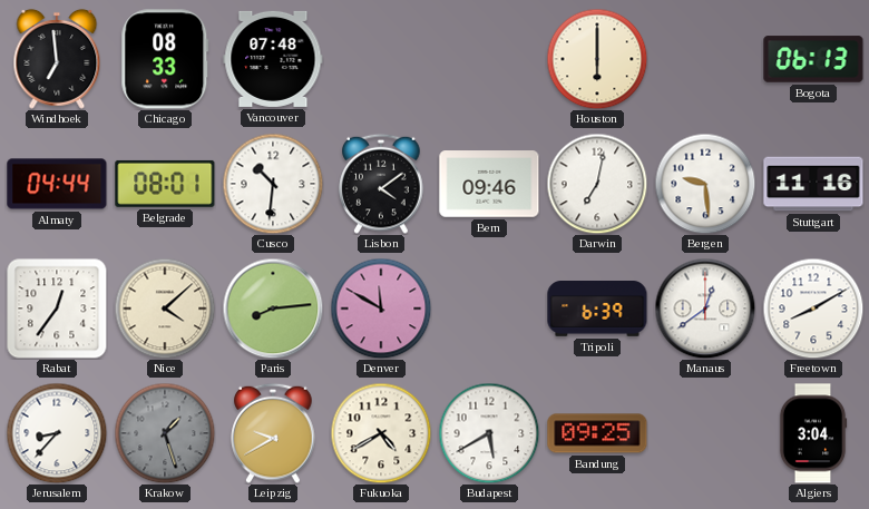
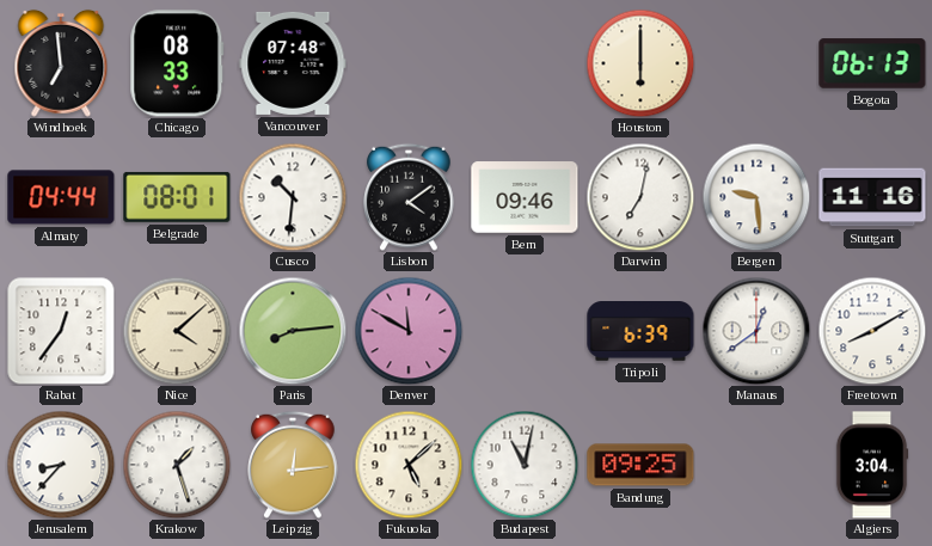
Krakow dial: grey -> white
Leipzig: 9:40 -> 12:14
Fukuoka: 4:40 -> 5:08
Budapest: 5:40 -> 11:02
